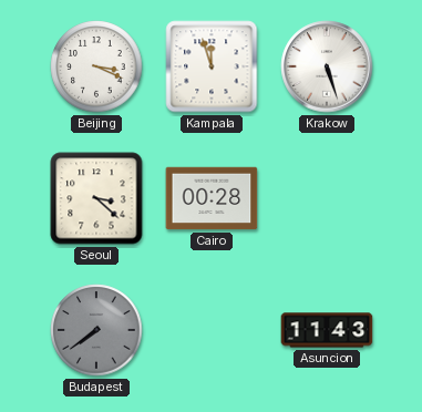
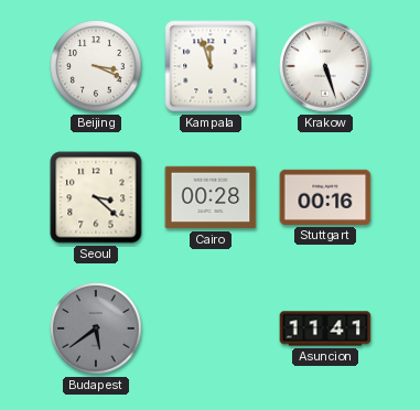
Stuttgart: none -> 00:16
Budapest: 7:39 -> 5:39
Asuncion: 11:43 -> 11:41
